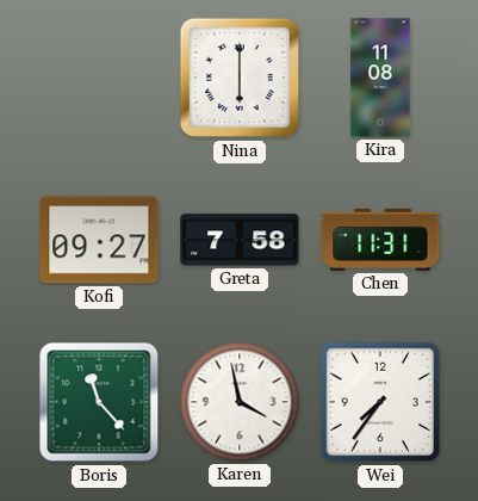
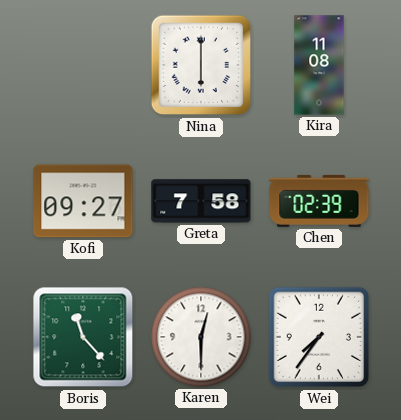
Chen: 11:31 -> 02:39
Karen: 3:58 -> 12:30
